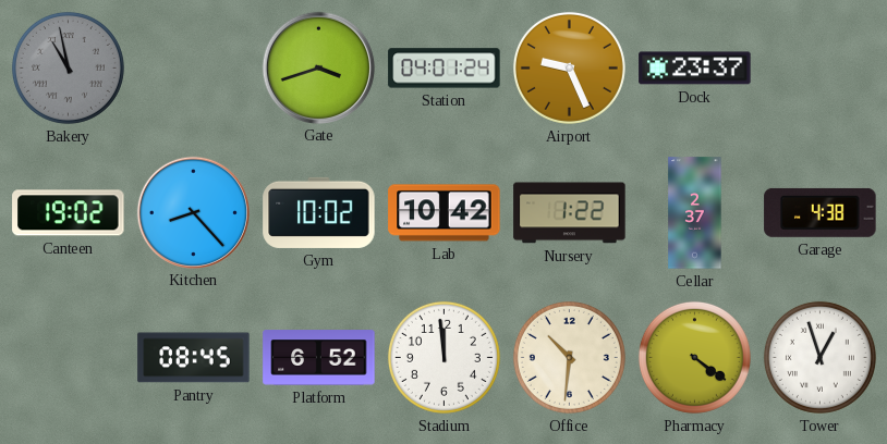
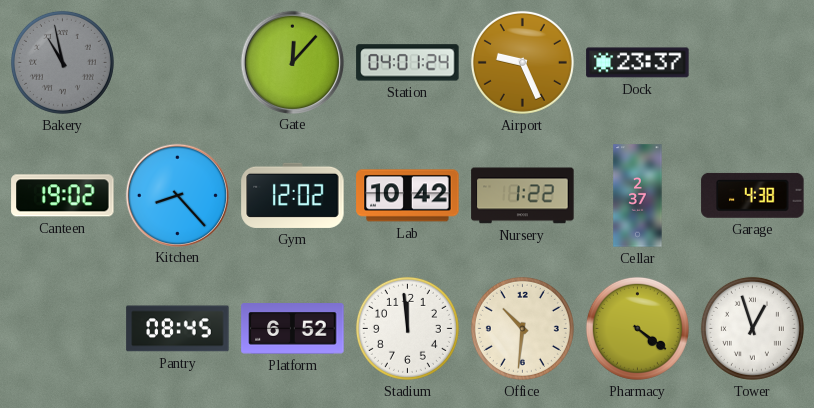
Gate: 3:42 -> 12:07
Gym: 10:02 -> 12:02
